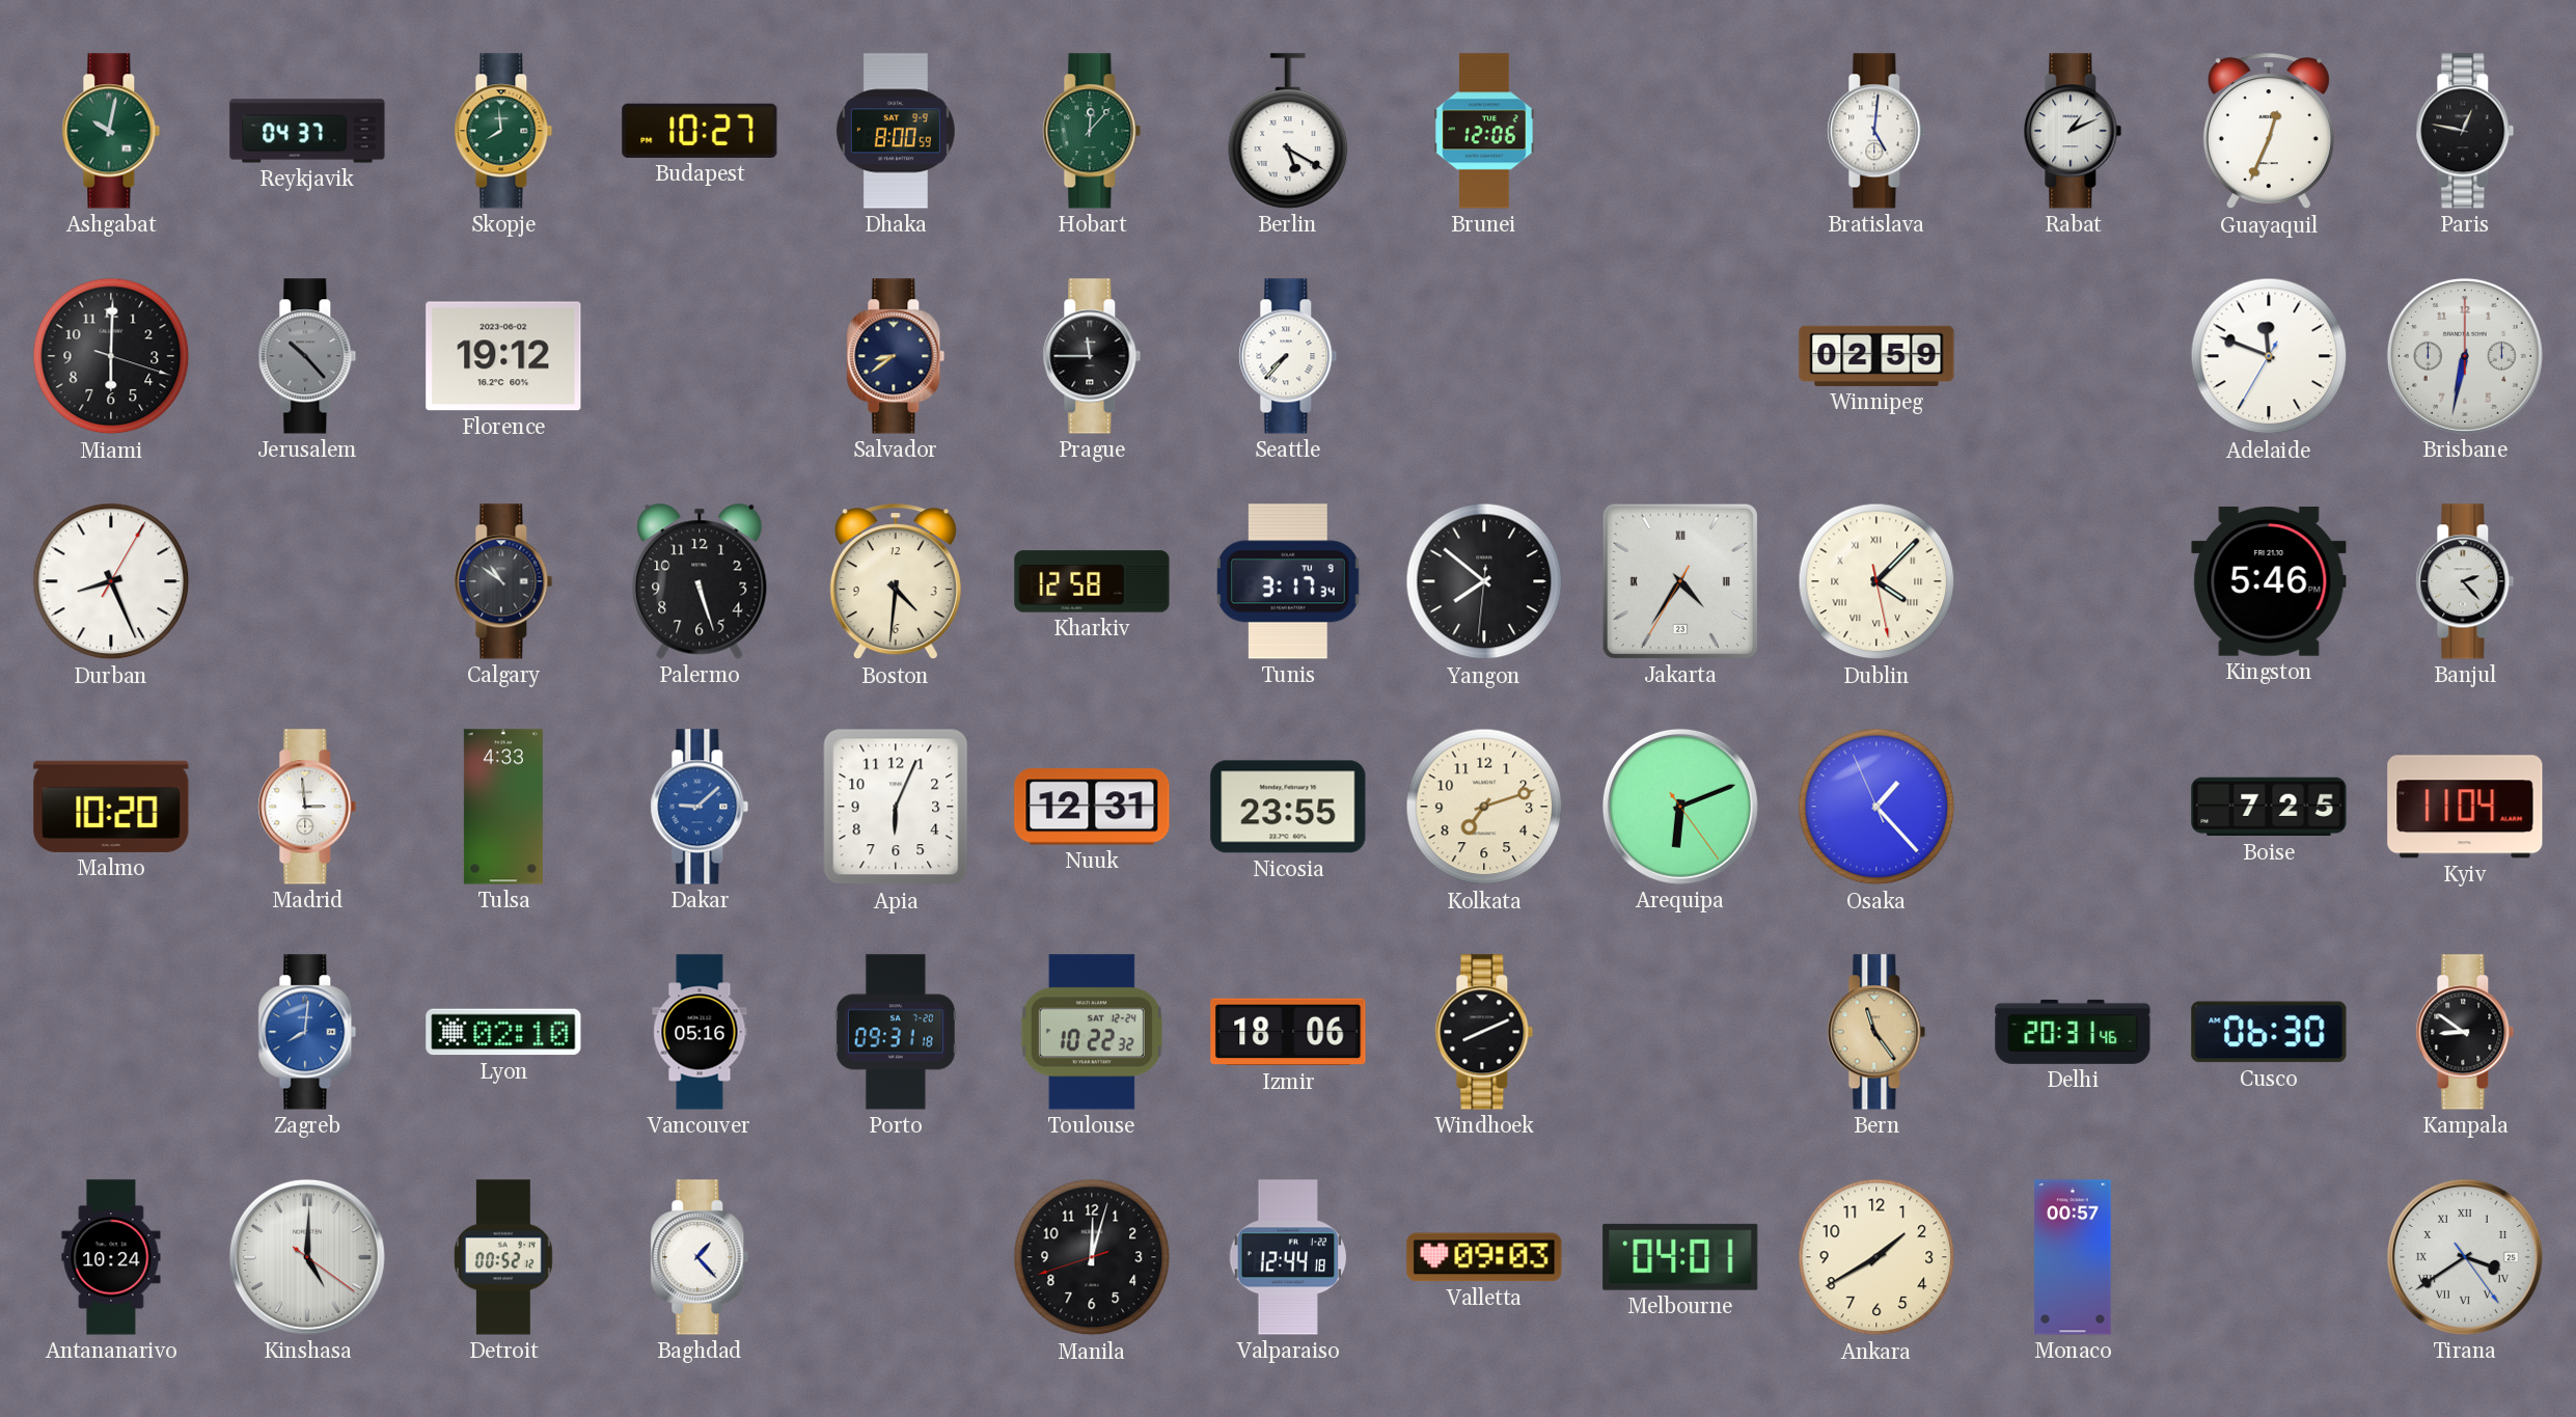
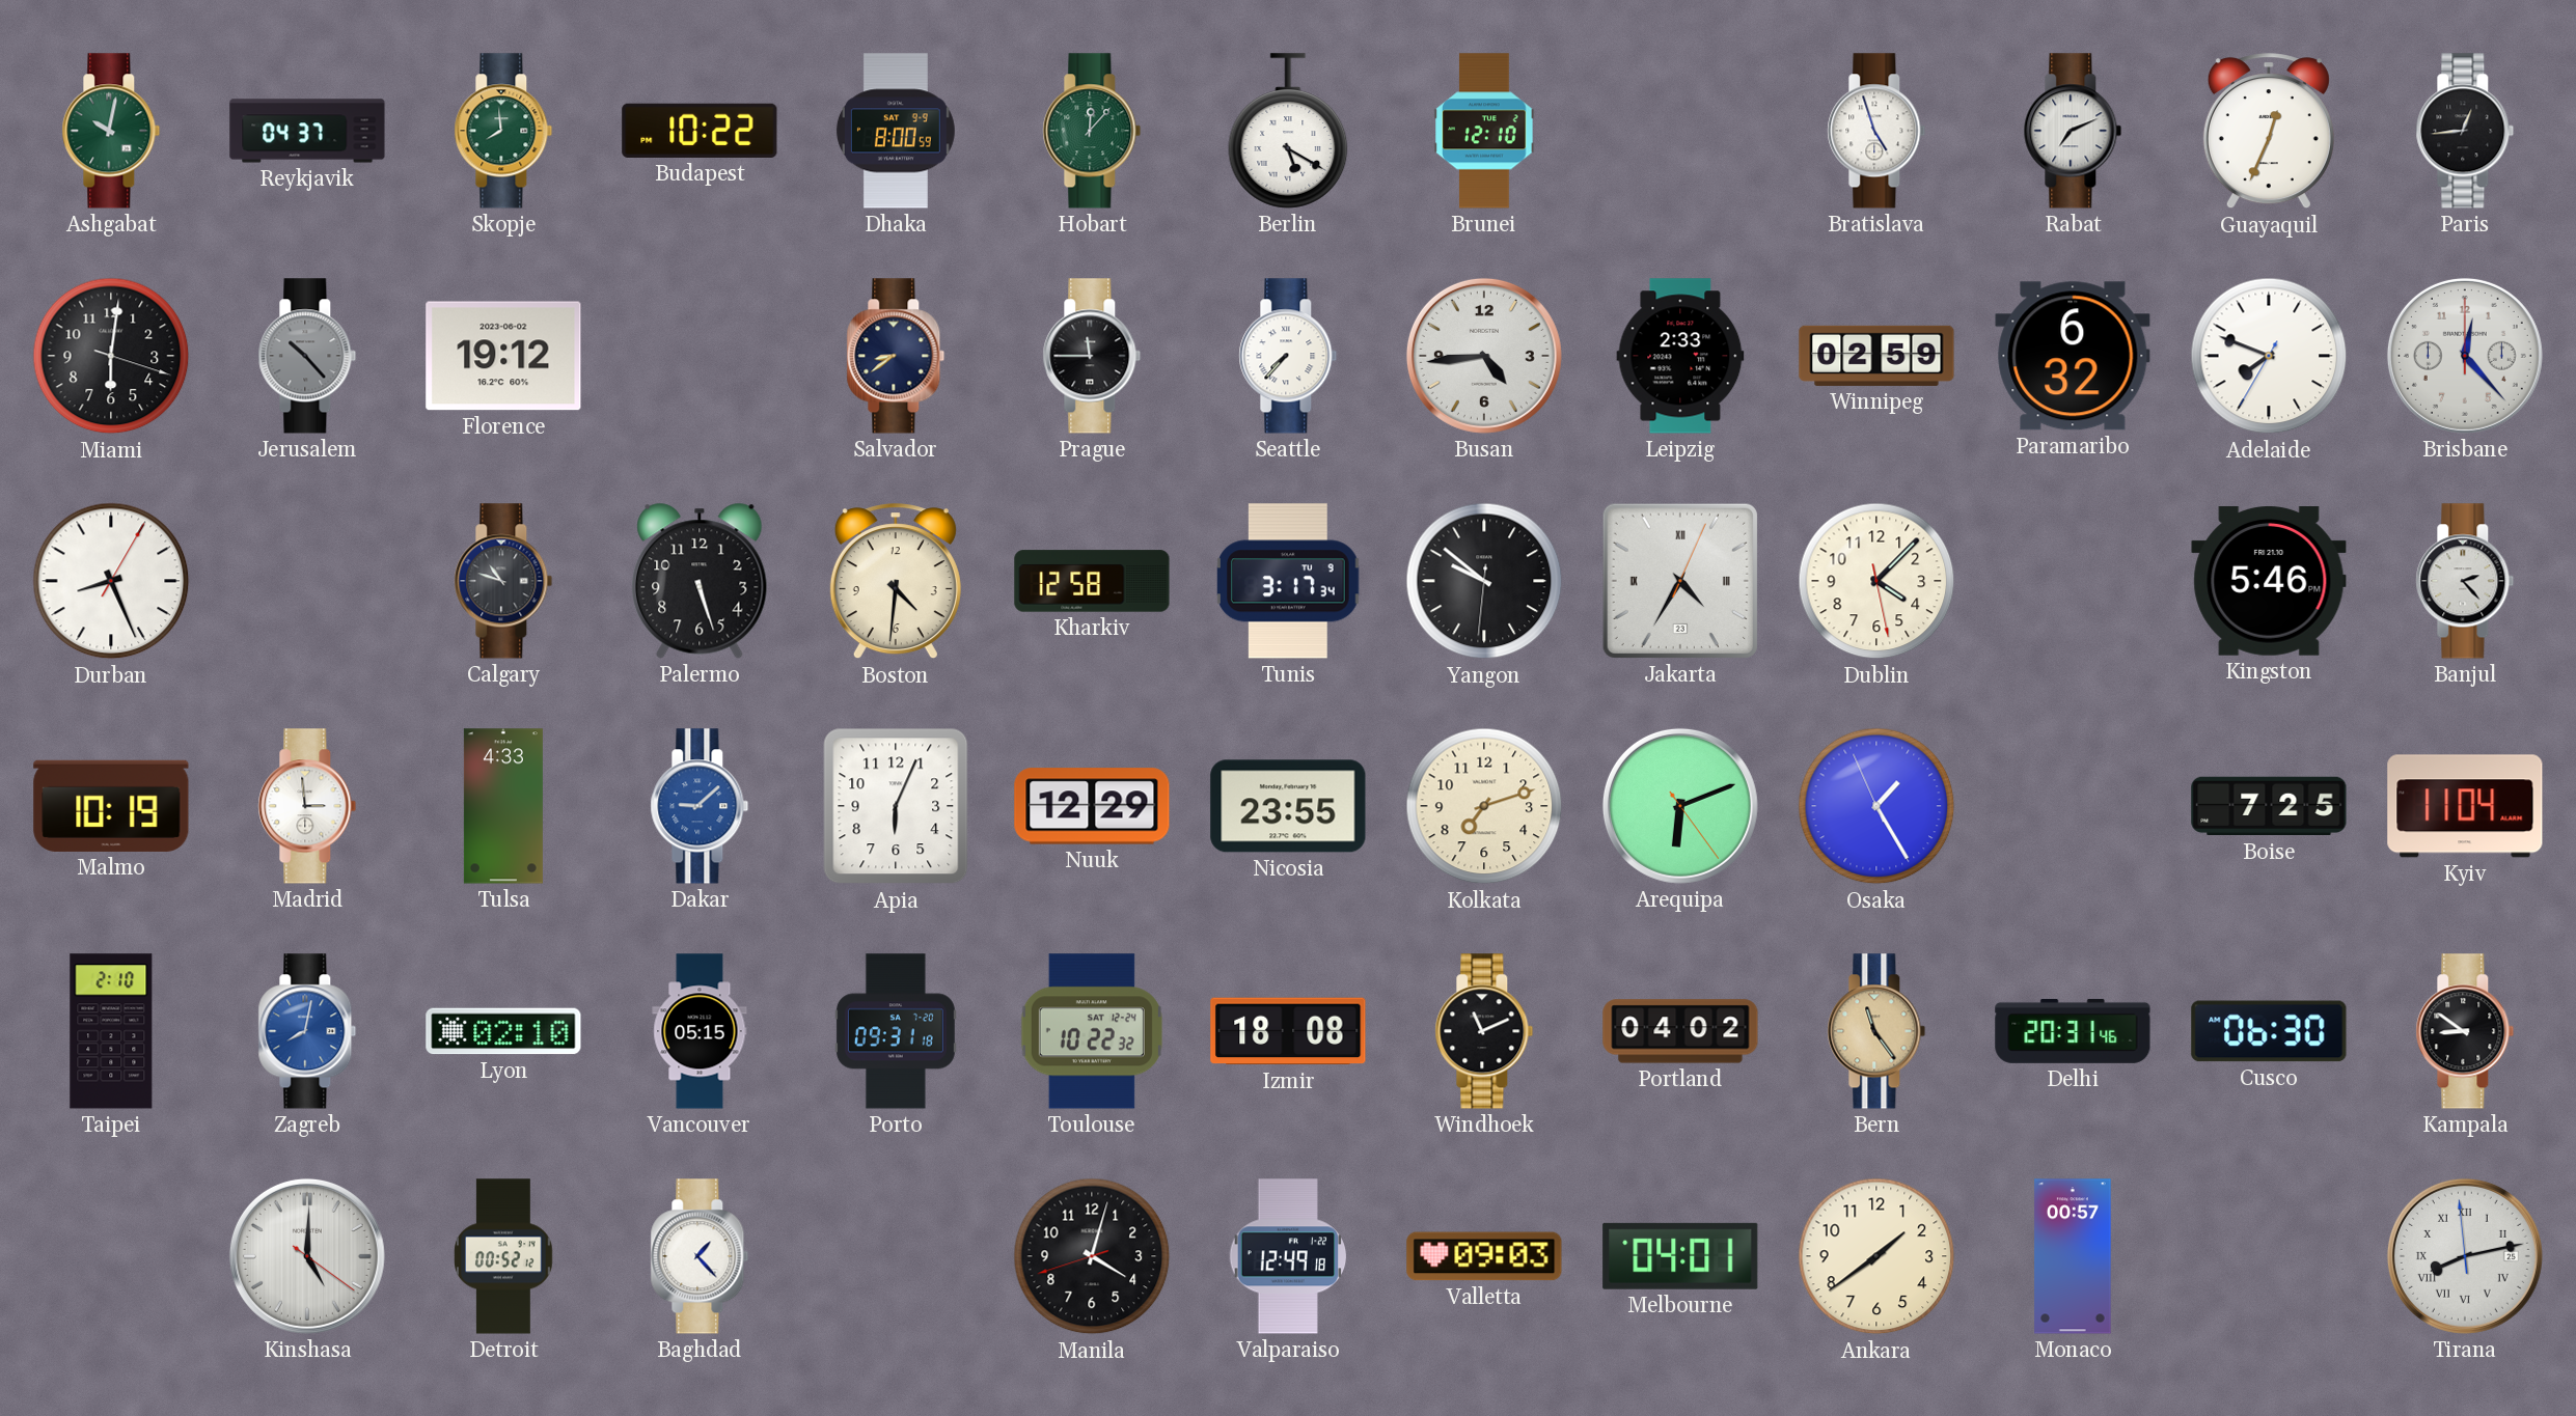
Budapest: 10:27 -> 10:22
Brunei: 12:06 -> 12:10
Bratislava: 5:01 -> 4:57
Rabat: 1:11 -> 7:11
Paris: 12:47 -> 12:44
Miami: 6:00 -> 6:01
Busan: none -> 4:44
Leipzig: none -> 2:33
Paramaribo: none -> 6:32
Adelaide: 11:48 -> 7:48
Brisbane: 6:32 -> 12:23
Calgary: 10:51 -> 10:48
Yangon: 7:51 -> 9:51
Jakarta: 4:35:35 -> 4:35:04
Dublin numerals: Roman -> Arabic
Malmo: 10:20 -> 10:19
Nuuk: 12:31 -> 12:29
Osaka: 1:22 -> 1:24
Taipei: none -> 2:10
Zagreb: 8:01 -> 8:02
Vancouver: 05:16 -> 05:15
Izmir: 18:06 -> 18:08
Windhoek: 8:11 -> 11:11
Portland: none -> 04:02
Antananarivo: 10:24 -> none
Manila: 12:02 -> 4:02
Valparaiso: 12:44 -> 12:49
Ankara: 1:40 -> 1:39
Tirana: 3:39 -> 8:12
